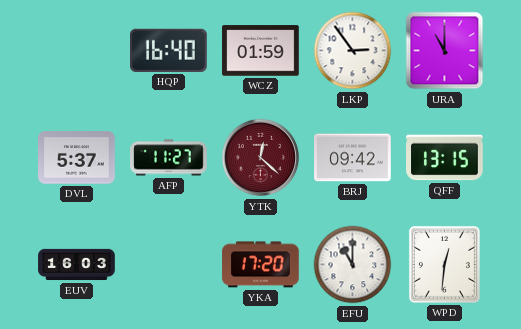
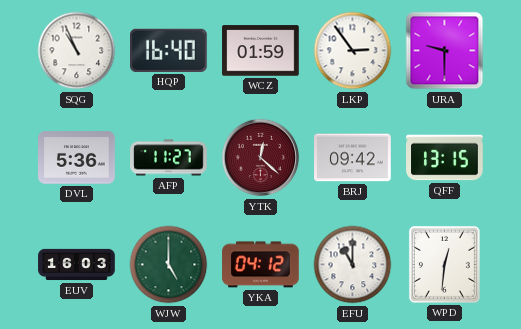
SQG: none -> 10:56
URA: 11:00 -> 9:30
DVL: 5:37 -> 5:36
WJW: none -> 5:00
YKA: 17:20 -> 04:12
